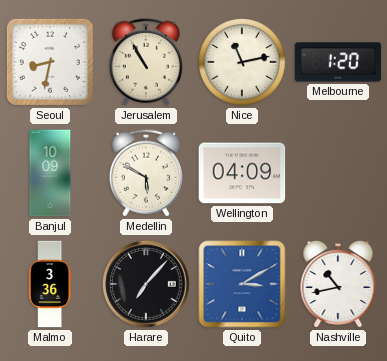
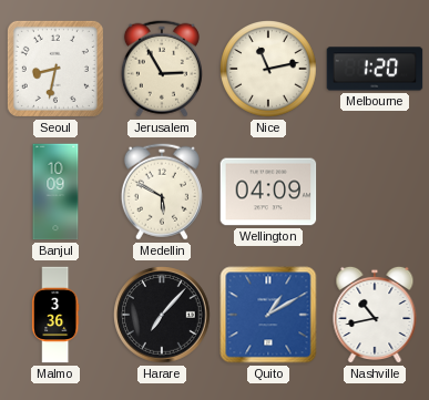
Jerusalem: 10:55 -> 2:55
Quito: 3:10 -> 1:10
